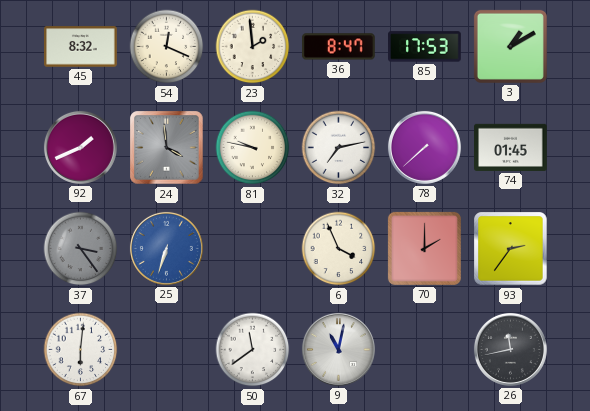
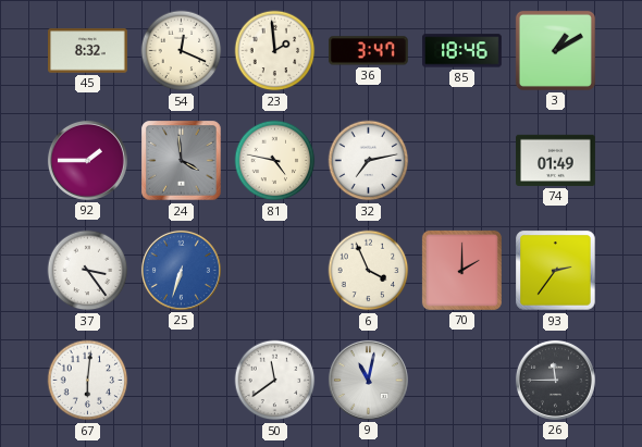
36: 8:47 -> 3:47
85: 17:53 -> 18:46
92: 1:41 -> 1:45
81: 9:47 -> 4:47
78: 7:38 -> none
74: 01:45 -> 01:49
37 dial: grey -> white
26: 11:43 -> 11:45
